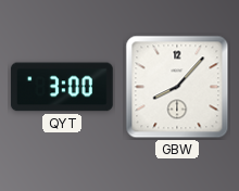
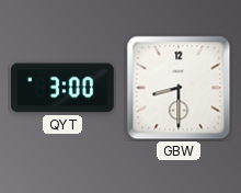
GBW: 8:07 -> 8:30
